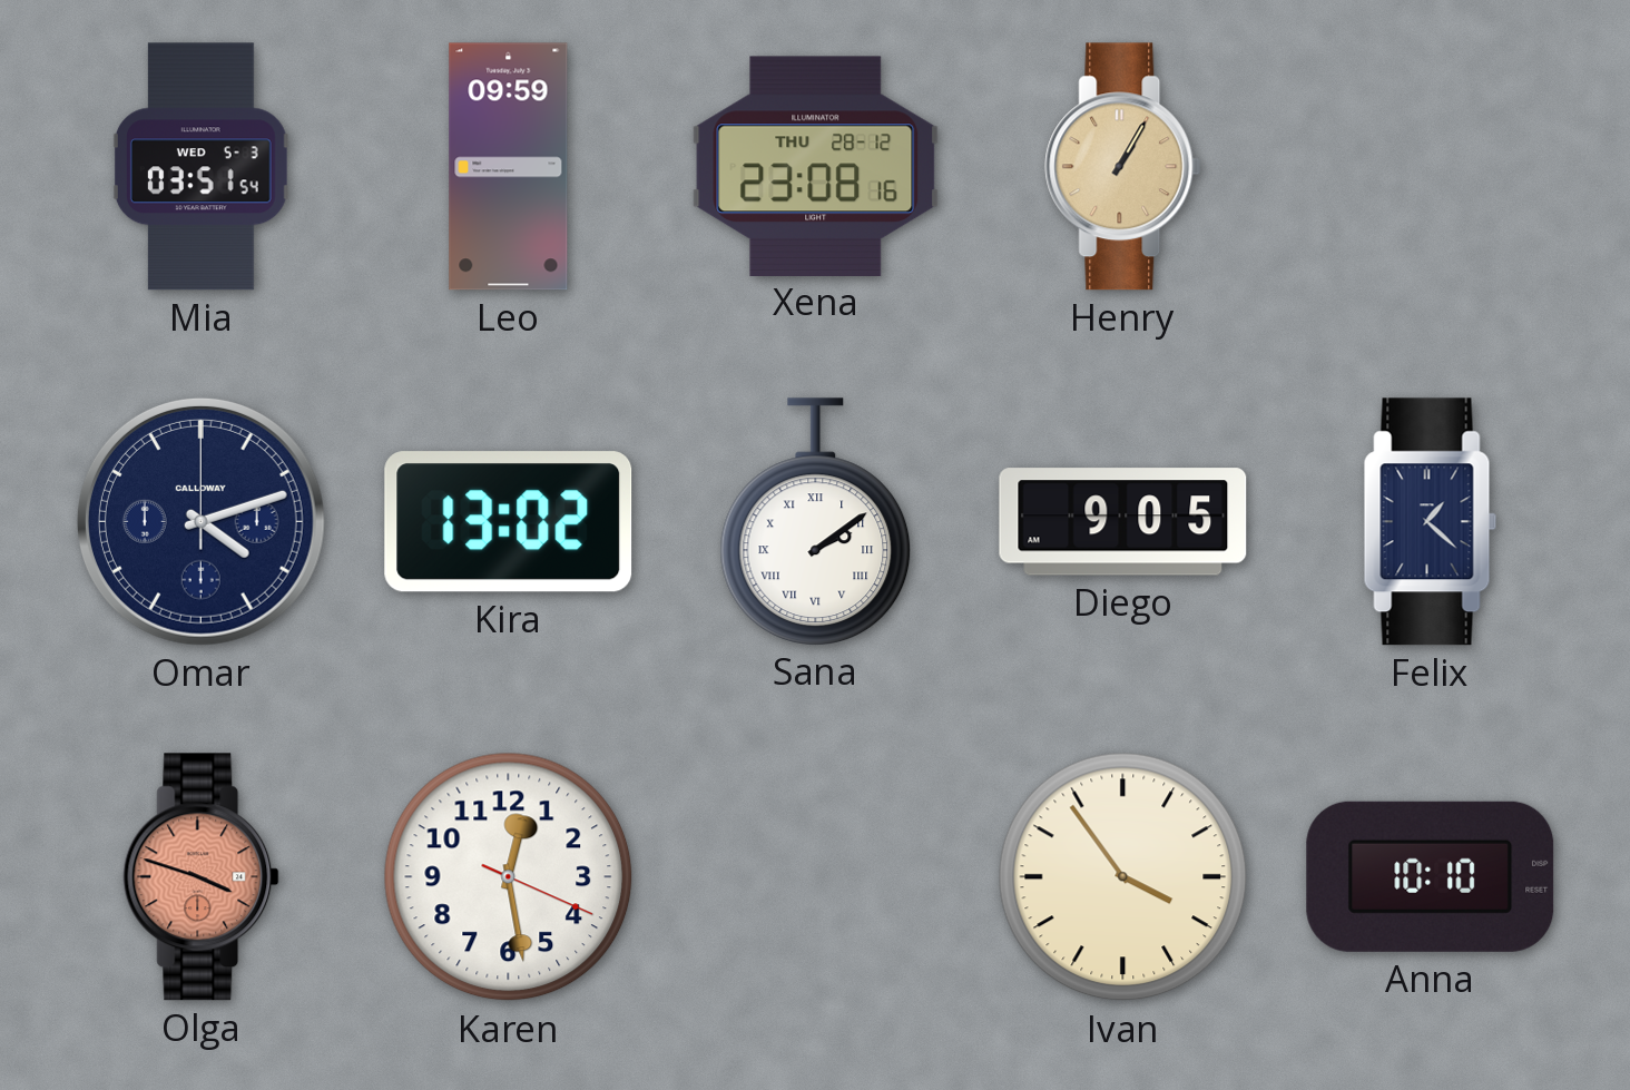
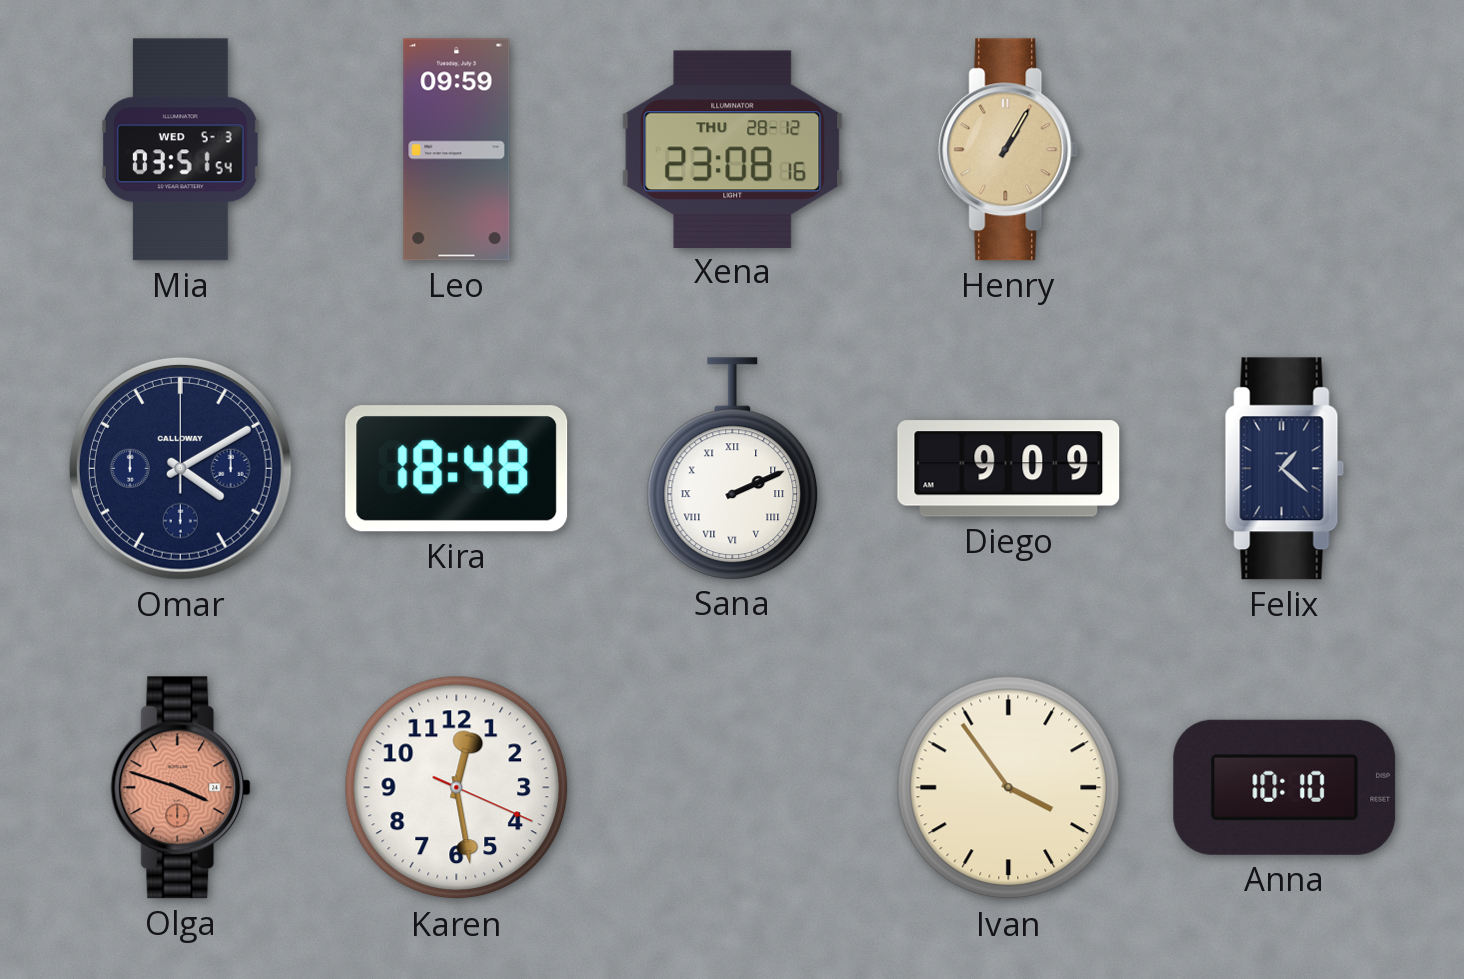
Omar: 4:12 -> 4:10
Kira: 13:02 -> 18:48
Sana: 2:09 -> 2:11
Diego: 9:05 -> 9:09
